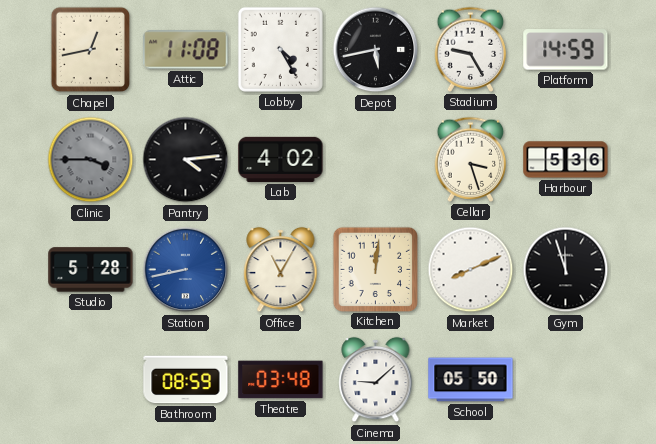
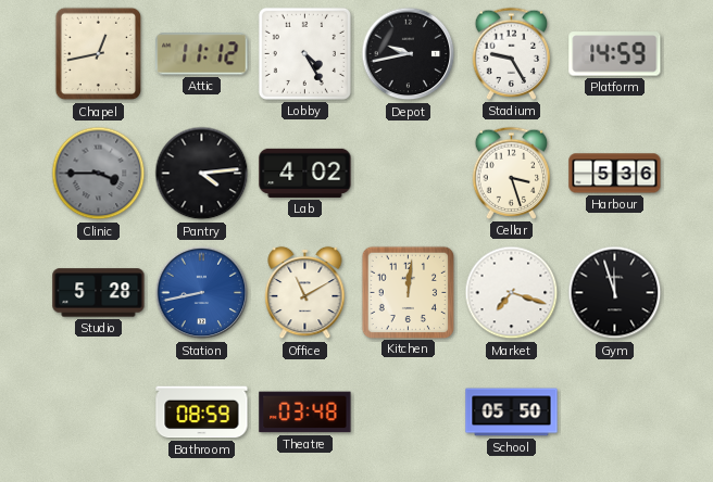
Attic: 11:08 -> 11:12
Depot: 5:43 -> 9:43
Office: 11:05 -> 11:10
Market: 8:11 -> 7:18
Cinema: 9:08 -> none
